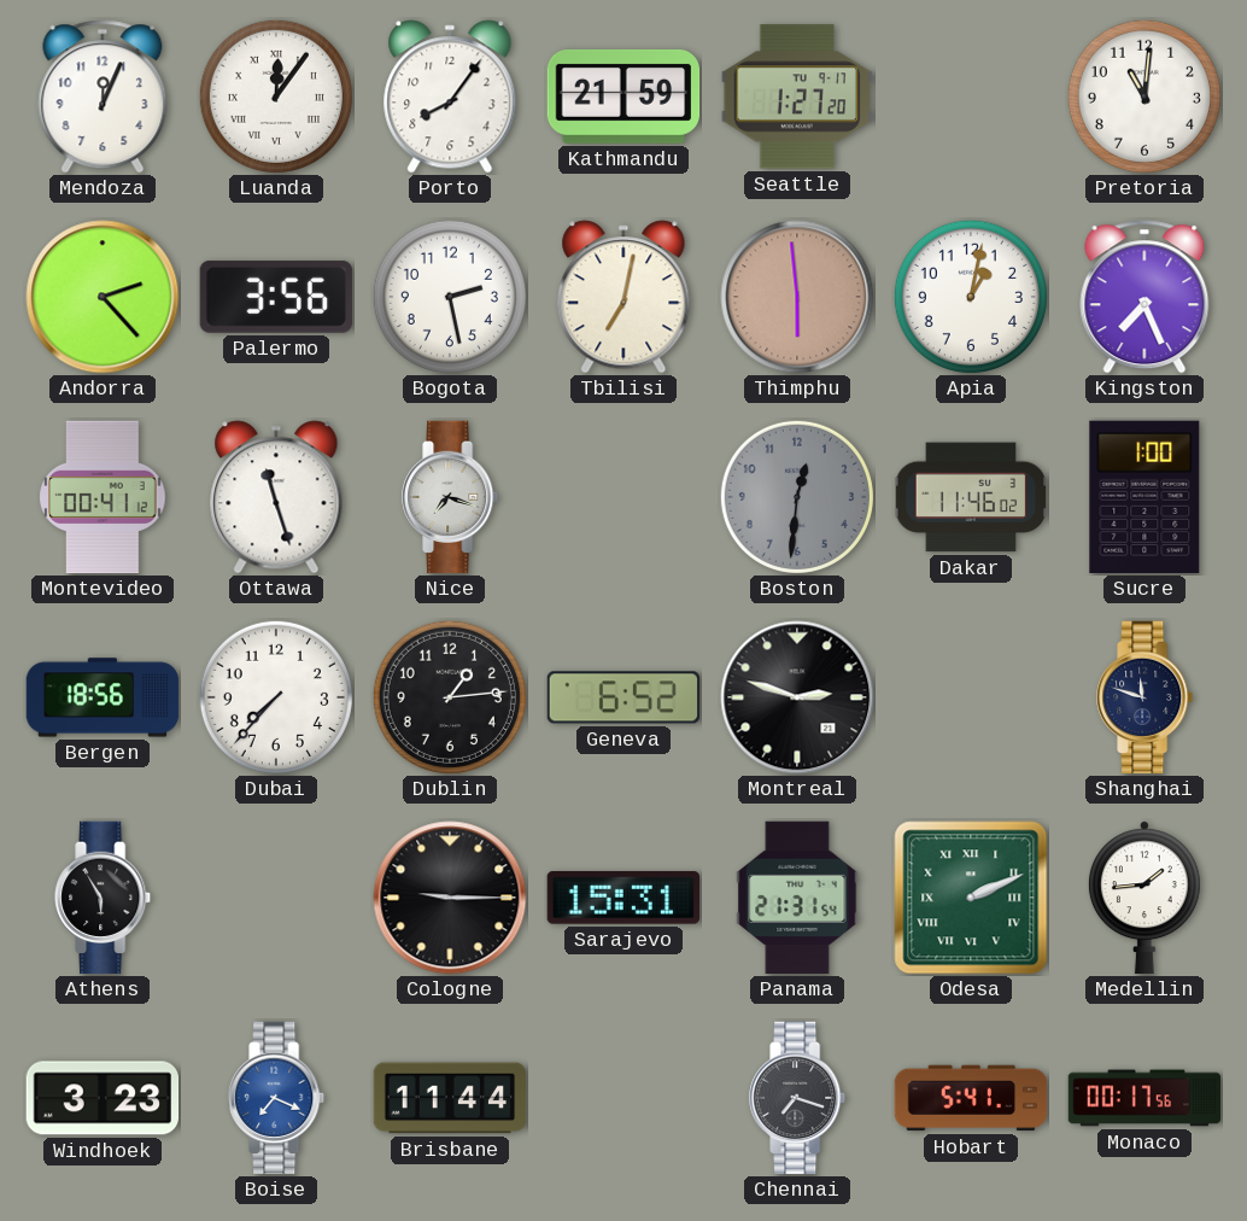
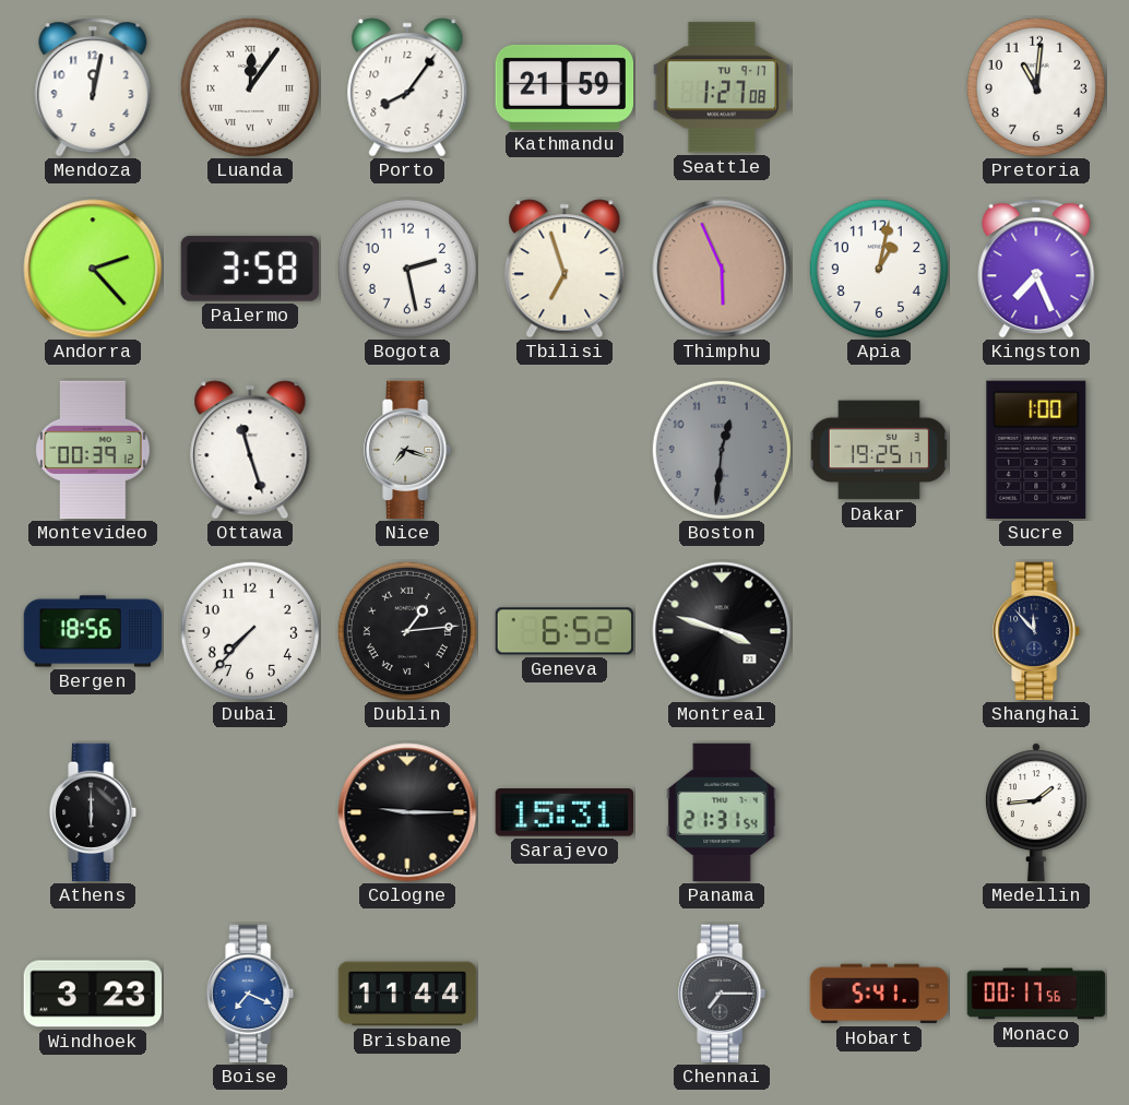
Mendoza: 12:04 -> 12:02
Seattle: 1:27:20 -> 1:27:08
Palermo: 3:56 -> 3:58
Tbilisi: 7:02 -> 6:57
Thimphu: 5:59 -> 5:56
Montevideo: 00:41 -> 00:39
Dakar: 11:46 -> 19:25
Dublin numerals: Arabic -> Roman
Montreal: 2:48 -> 3:48
Shanghai: 11:48 -> 11:53
Athens: 5:55 -> 6:00
Odesa: 2:11 -> none
Chennai: 7:18 -> 7:15
